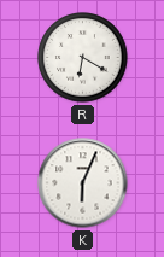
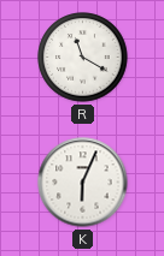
R: 6:20 -> 11:20
